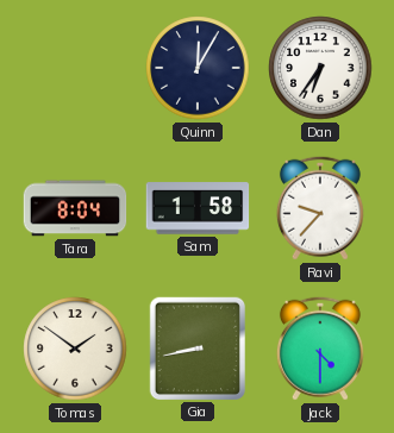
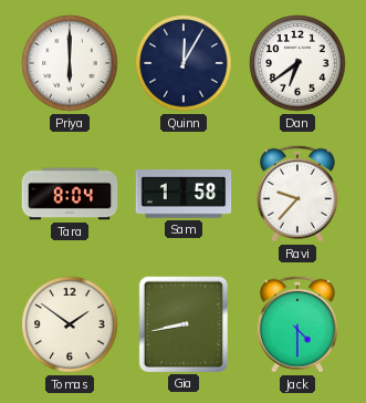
Priya: none -> 6:00
Dan: 6:36 -> 6:39
